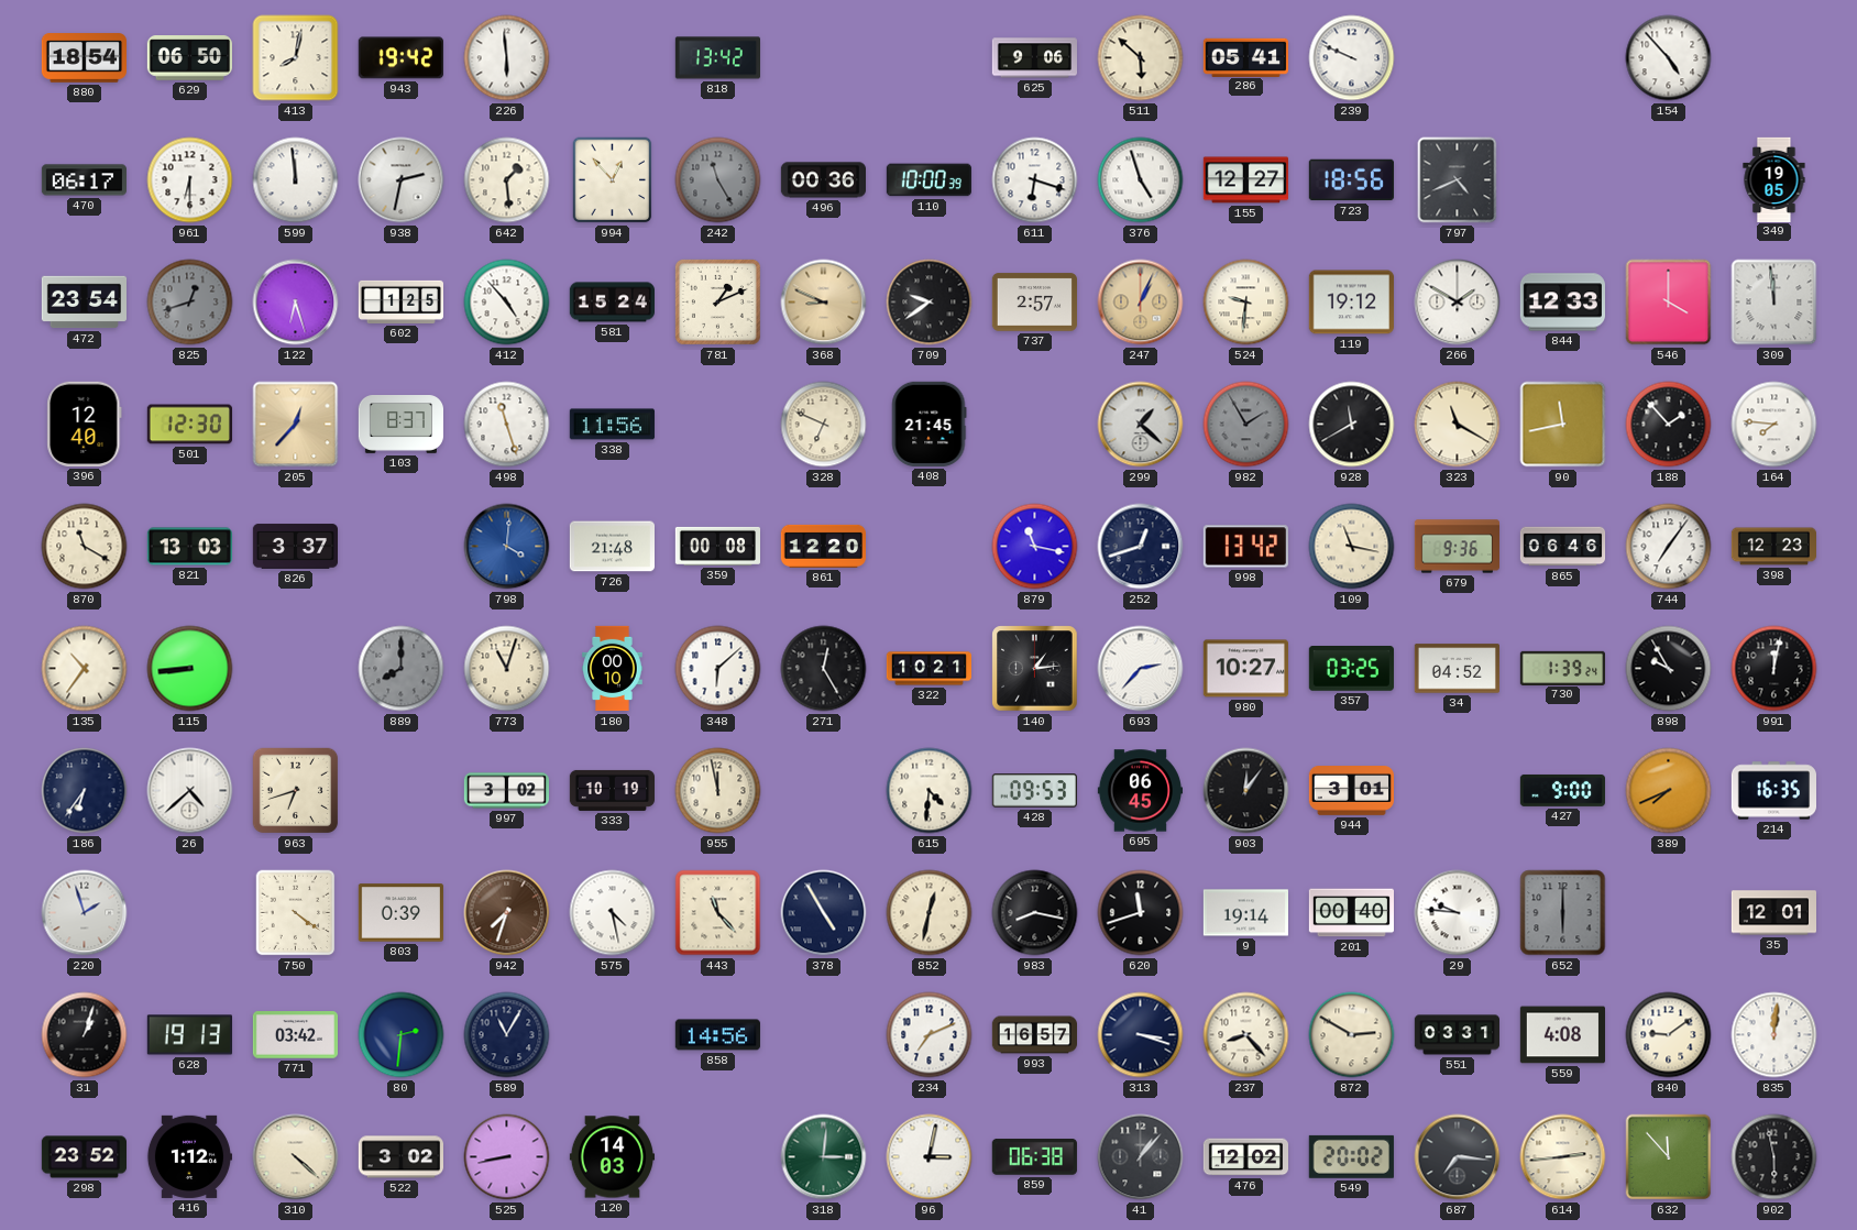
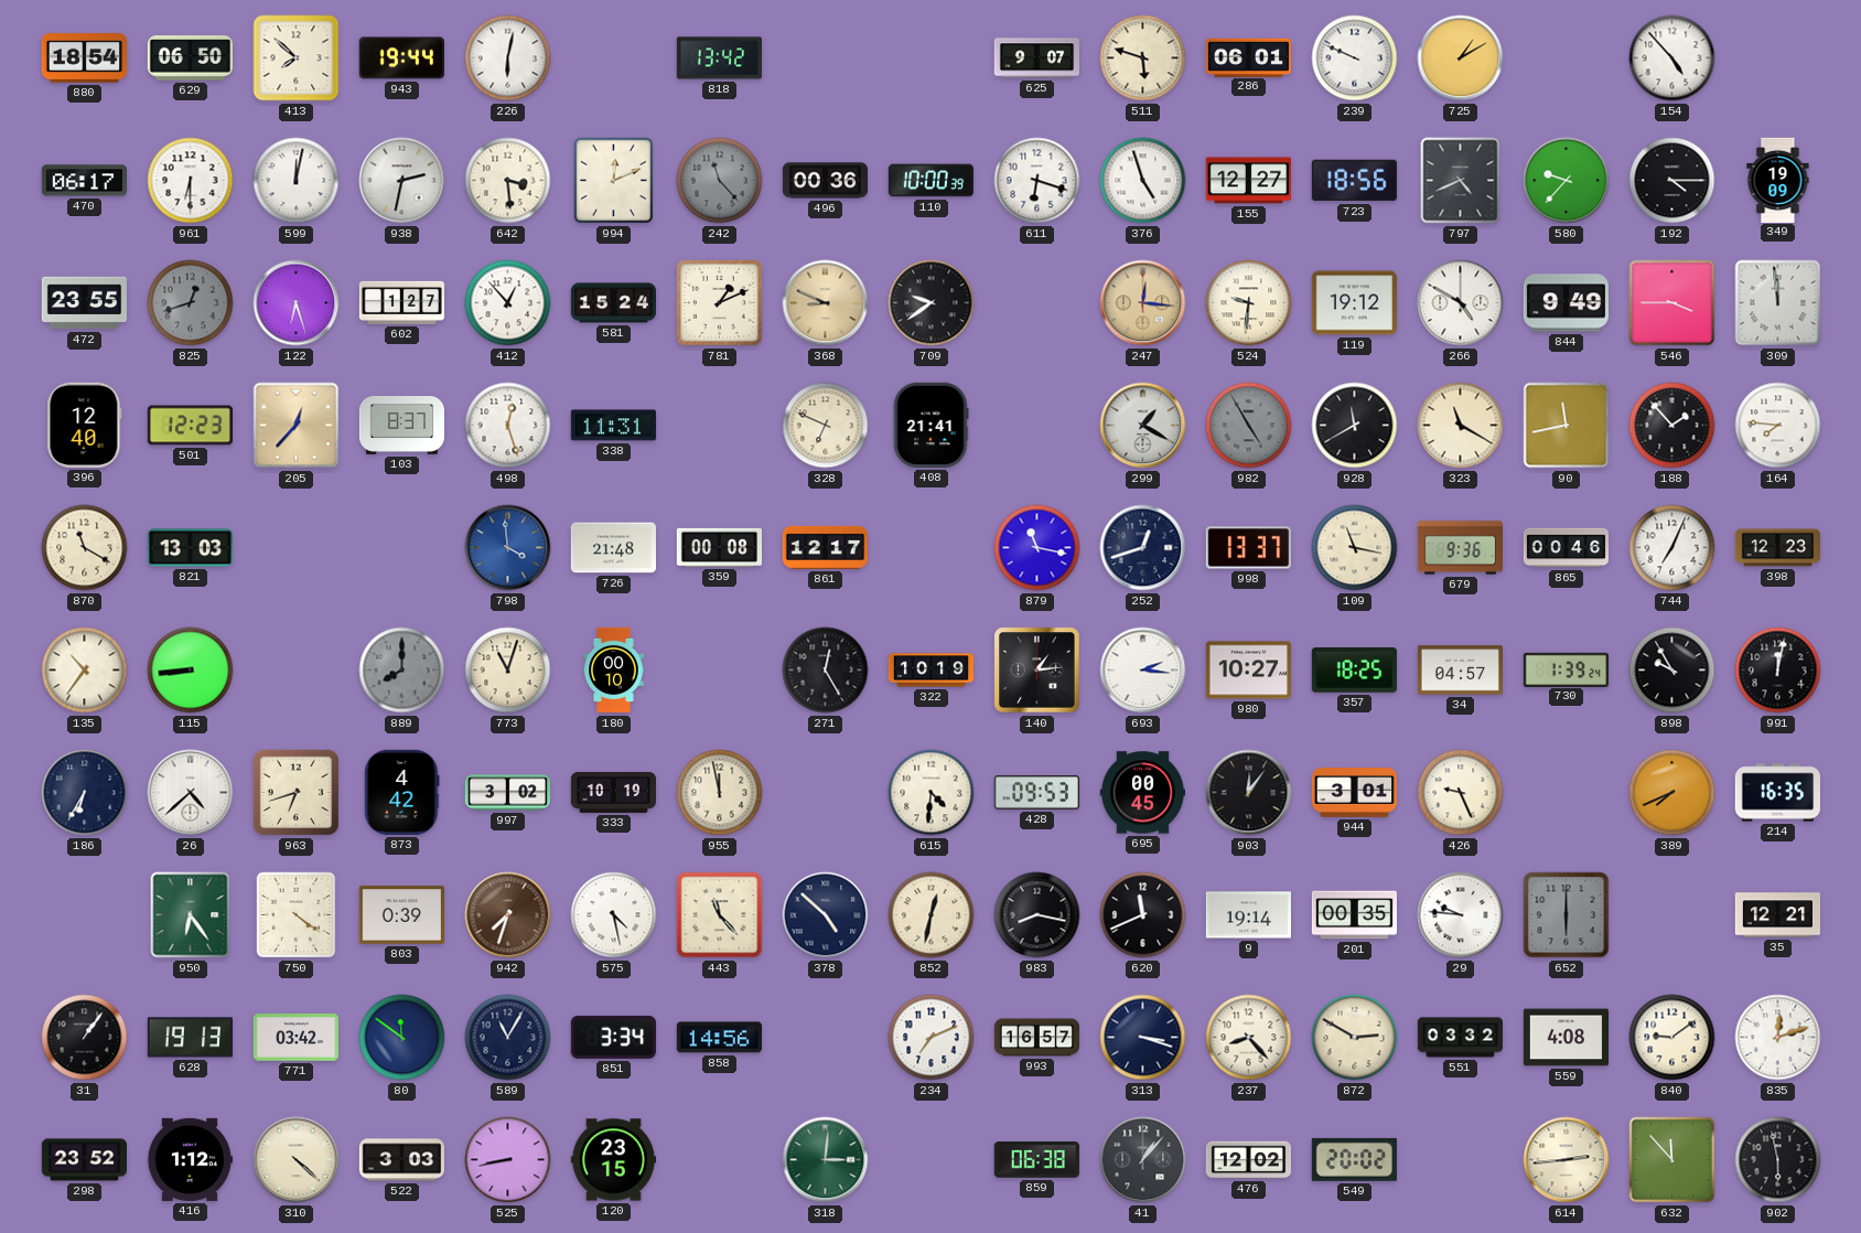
413: 8:02 -> 7:52
943: 19:42 -> 19:44
226: 5:59 -> 6:02
625: 9:06 -> 9:07
511: 5:52 -> 5:48
286: 05:41 -> 06:01
725: none -> 1:10
599: 11:59 -> 12:02
642: 1:29 -> 3:29
994: 12:53 -> 12:11
242: 11:25 -> 11:23
580: none -> 9:37
192: none -> 4:15
349: 19:05 -> 19:09
472: 23:54 -> 23:55
602: 1:25 -> 1:27
412: 4:53 -> 12:53
737: 2:57 -> none
247: 1:04 -> 12:16
266: 1:50 -> 4:50
844: 12:33 -> 9:49
546: 4:00 -> 3:45
501: 12:30 -> 12:23
498: 11:27 -> 12:27
338: 11:56 -> 11:31
408: 21:45 -> 21:41
299: 1:22 -> 1:20
982: 1:55 -> 4:55
826: 3:37 -> none
798: 4:01 -> 3:59
861: 12:20 -> 12:17
998: 13:42 -> 13:37
865: 06:46 -> 00:46
744: 7:06 -> 7:04
348: 6:08 -> none
322: 10:21 -> 10:19
693: 2:37 -> 2:16
357: 03:25 -> 18:25
34: 04:52 -> 04:57
186: 6:36 -> 6:35
873: none -> 4:42
695: 06:45 -> 00:45
426: none -> 9:26
427: 9:00 -> none
220: 1:57 -> none
950: none -> 6:24
378: 4:55 -> 4:52
620: 11:42 -> 11:41
201: 00:40 -> 00:35
35: 12:01 -> 12:21
31: 1:03 -> 1:06
80: 2:31 -> 11:51
851: none -> 3:34
551: 03:31 -> 03:32
835: 12:01 -> 12:12
522: 3:02 -> 3:03
120: 14:03 -> 23:15
96: 3:02 -> none
687: 7:16 -> none
